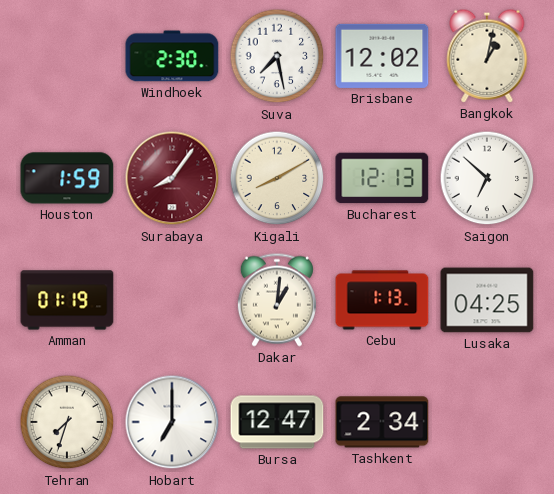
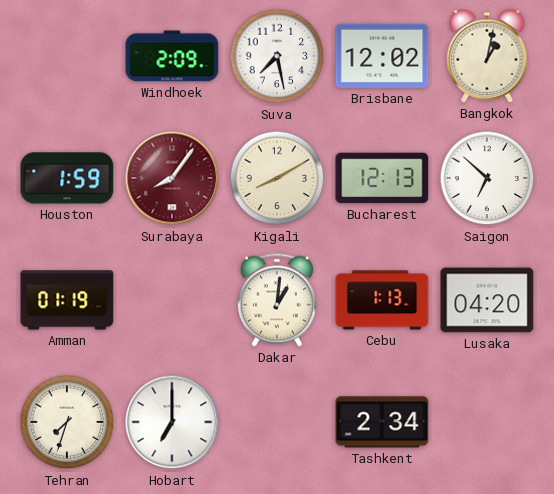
Windhoek: 2:30 -> 2:09
Lusaka: 04:25 -> 04:20
Bursa: 12:47 -> none
